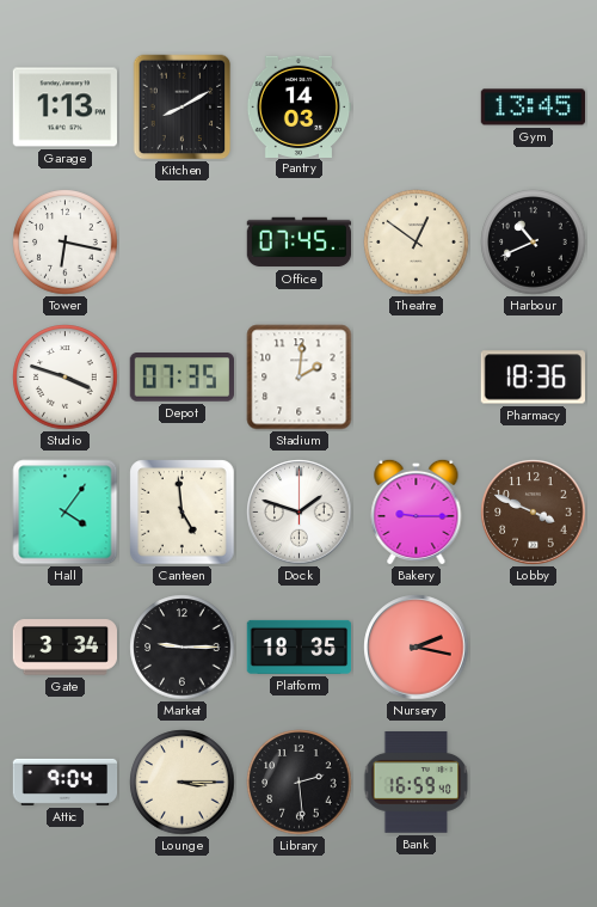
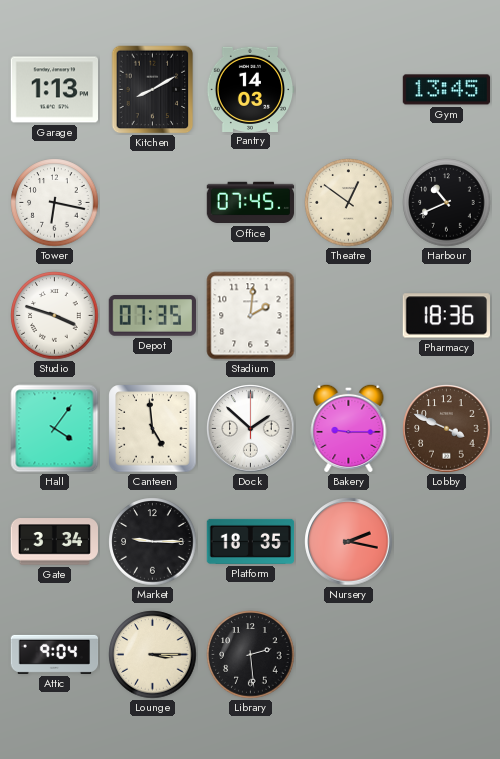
Dock: 1:48 -> 1:52
Bank: 16:59 -> none
